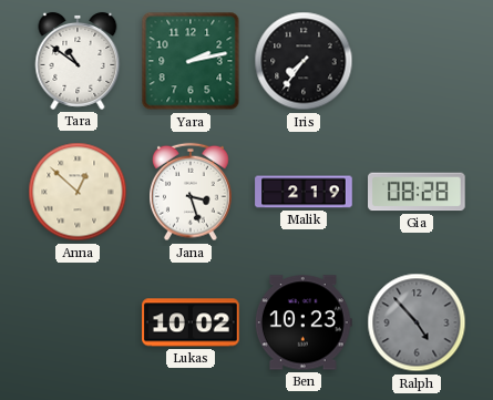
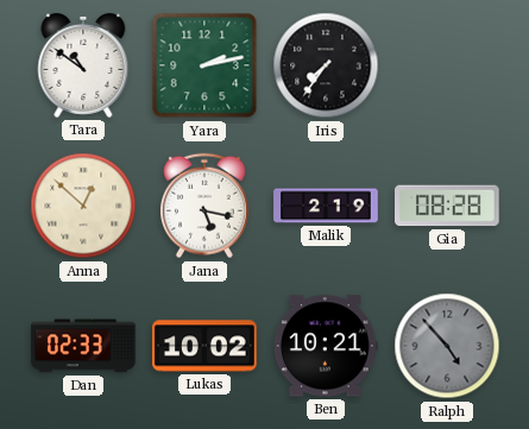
Jana: 3:27 -> 5:17
Dan: none -> 02:33
Ben: 10:23 -> 10:21
